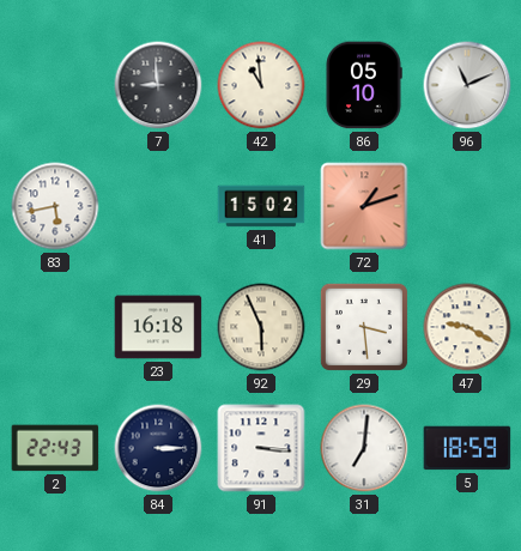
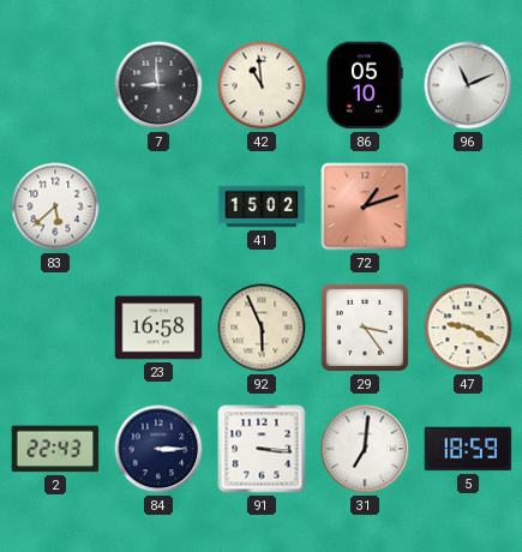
83: 5:43 -> 5:38
23: 16:18 -> 16:58
29: 3:29 -> 3:24
